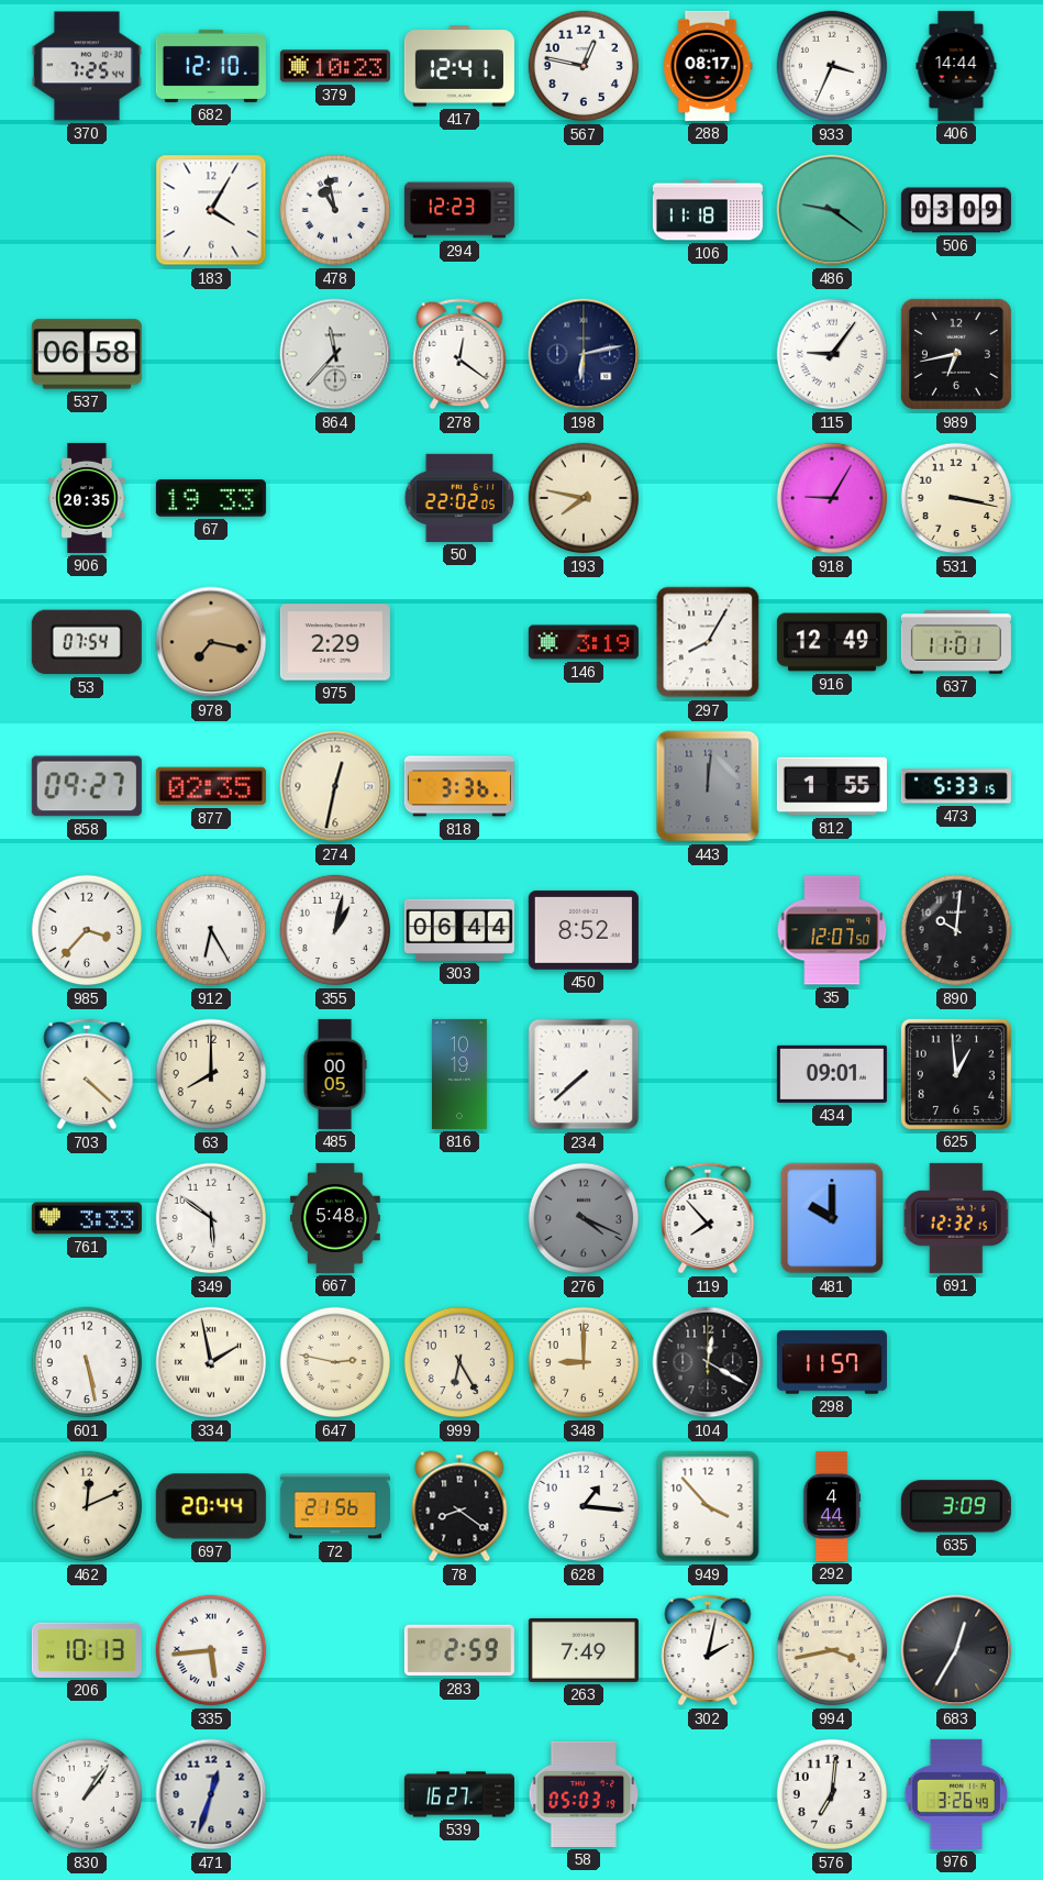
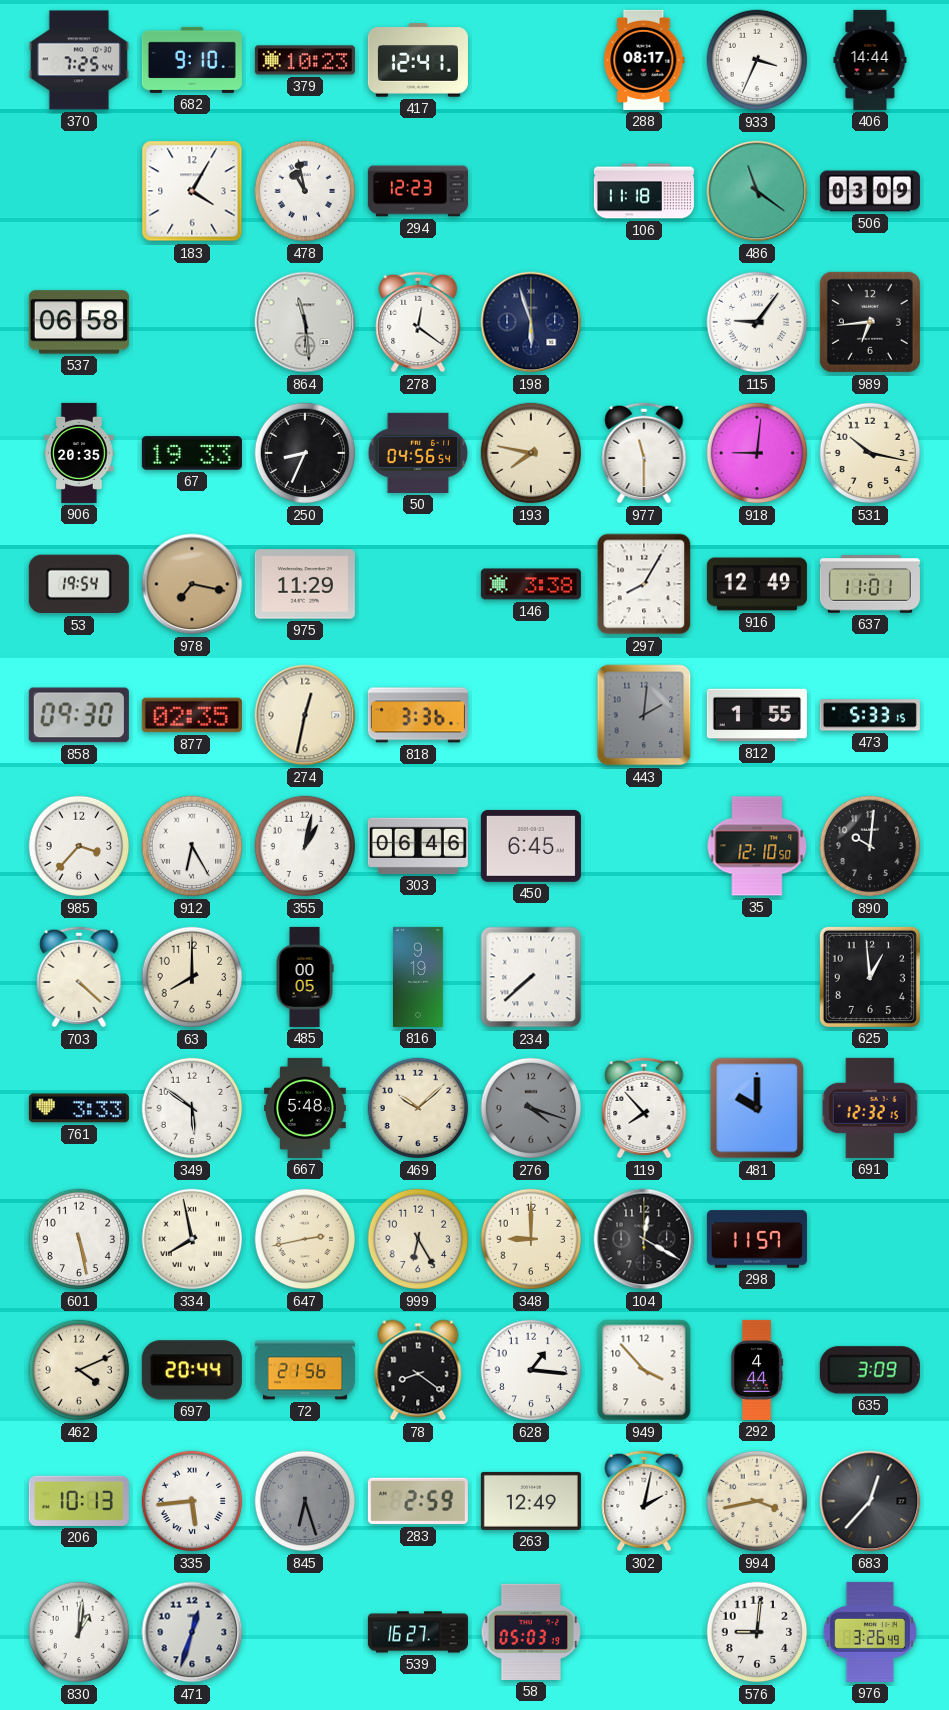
682: 12:10 -> 9:10
567: 12:47 -> none
486: 9:21 -> 11:21
864: 11:37 -> 11:29
198: 6:13 -> 5:57
989: 6:43 -> 6:44
250: none -> 8:34
50: 22:02 -> 04:56
977: none -> 11:30
918: 9:05 -> 9:01
531: 3:17 -> 10:17
53: 07:54 -> 19:54
975: 2:29 -> 11:29
146: 3:19 -> 3:38
858: 09:27 -> 09:30
443: 12:01 -> 2:01
303: 06:44 -> 06:46
450: 8:52 -> 6:45
35: 12:07 -> 12:10
816: 10:19 -> 9:19
434: 09:01 -> none
469: none -> 10:08
276: 4:19 -> 4:18
334: 1:58 -> 7:58
647: 2:47 -> 2:43
462: 12:11 -> 4:11
845: none -> 6:27
263: 7:49 -> 12:49
683: 12:35 -> 12:37
830: 1:06 -> 1:01
576: 7:01 -> 9:01
